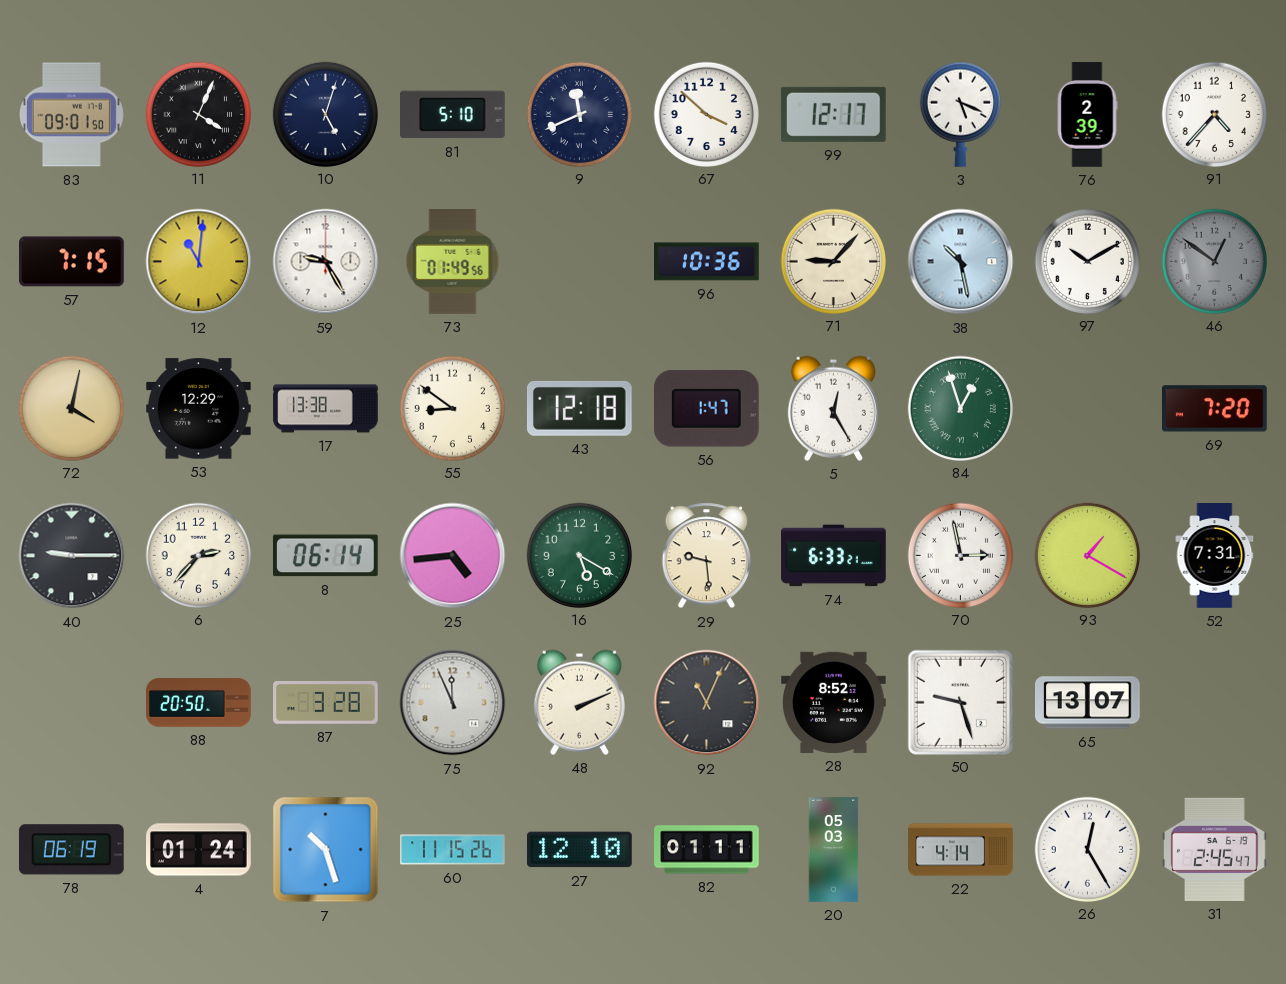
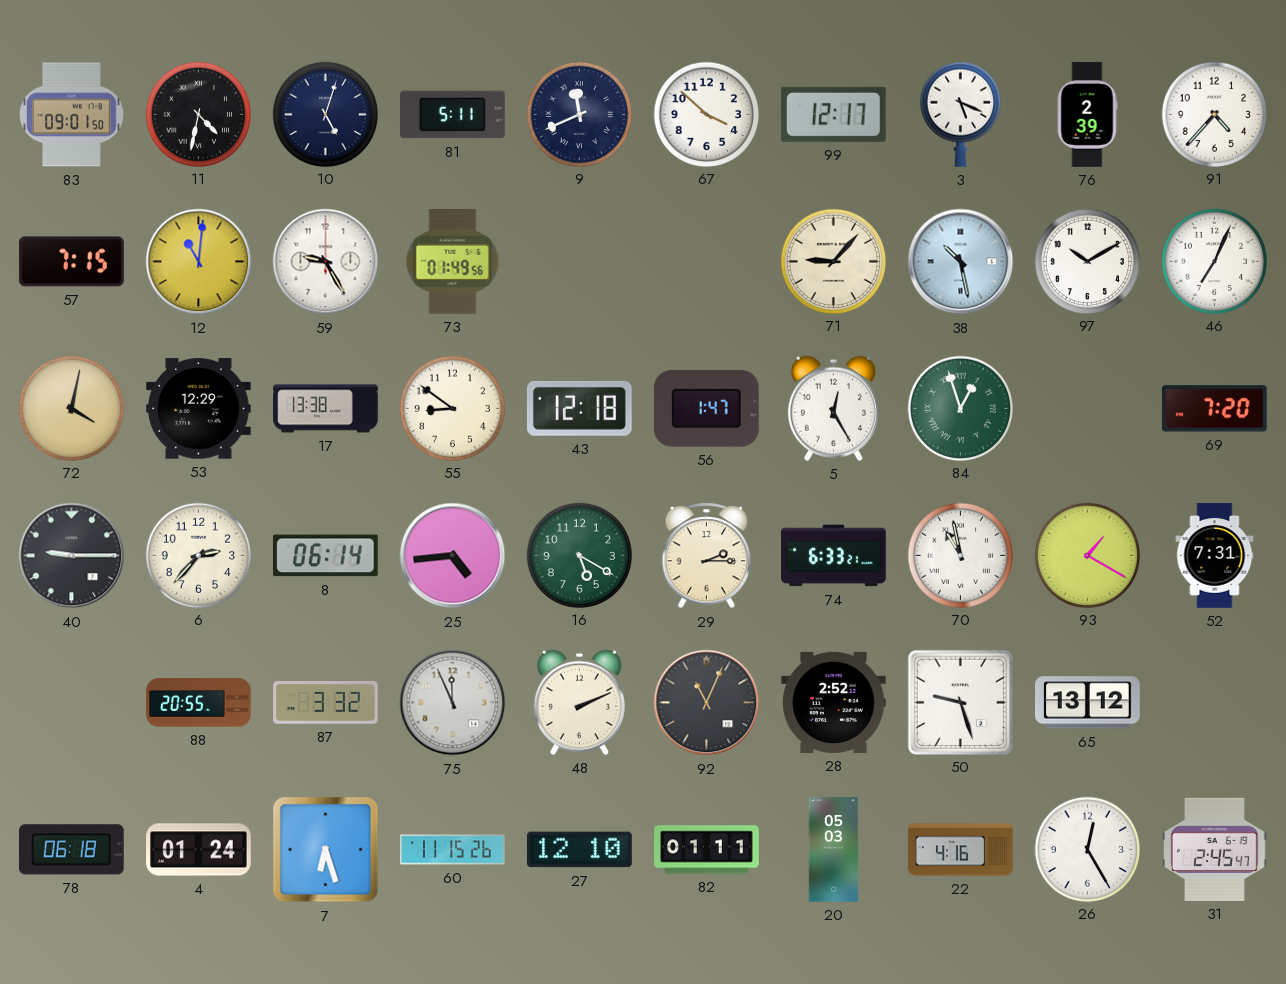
11: 4:04 -> 4:32
81: 5:10 -> 5:11
96: 10:36 -> none
46: 12:51 -> 7:04
46 dial: grey -> white
29: 9:29 -> 2:15
70: 2:58 -> 10:58
88: 20:50 -> 20:55
87: 3:28 -> 3:32
28: 8:52 -> 2:52
65: 13:07 -> 13:12
78: 06:19 -> 06:18
7: 10:27 -> 6:27
22: 4:14 -> 4:16
